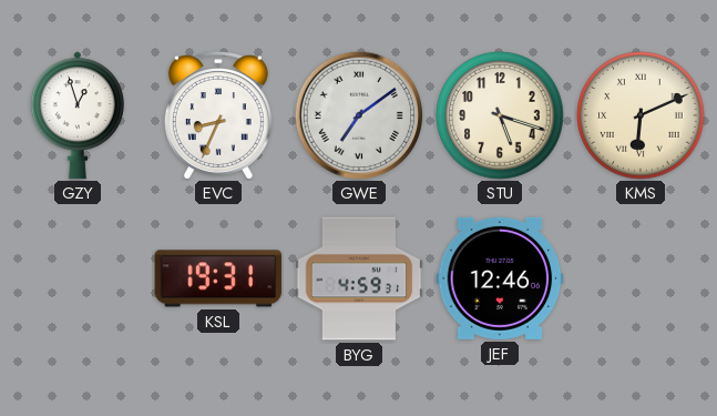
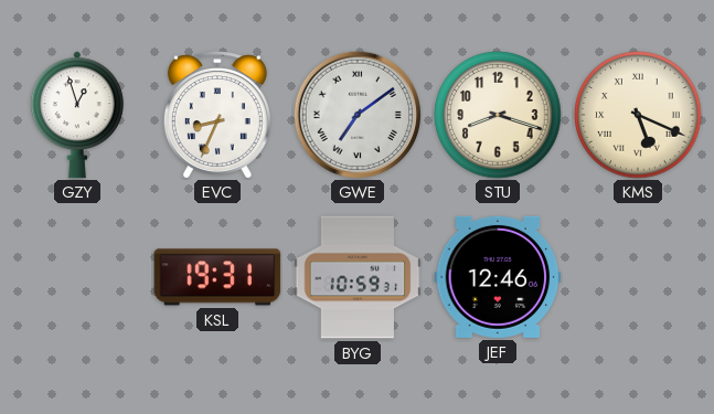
STU: 5:18 -> 8:18
KMS: 6:11 -> 5:19
BYG: 4:59 -> 10:59
